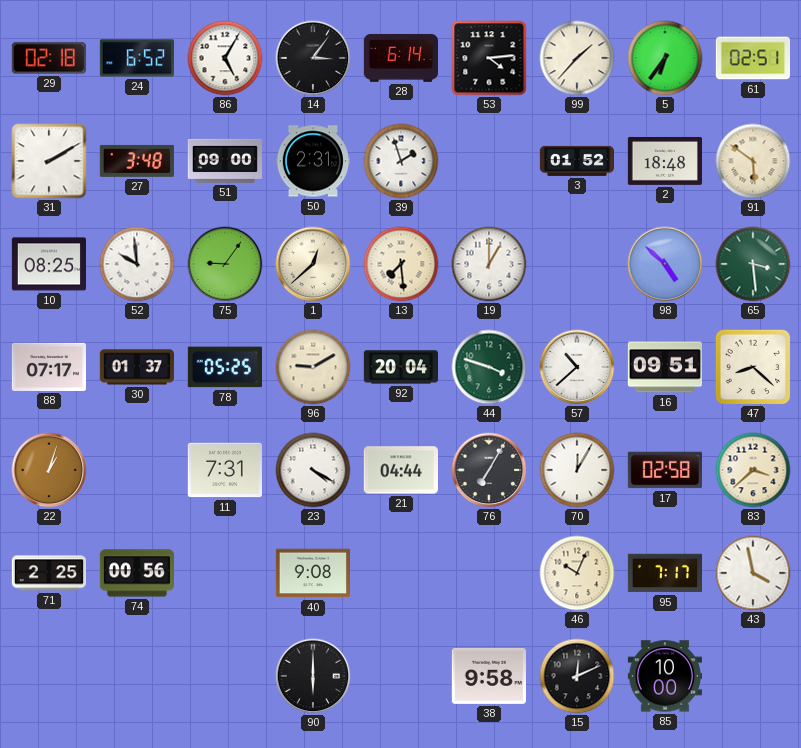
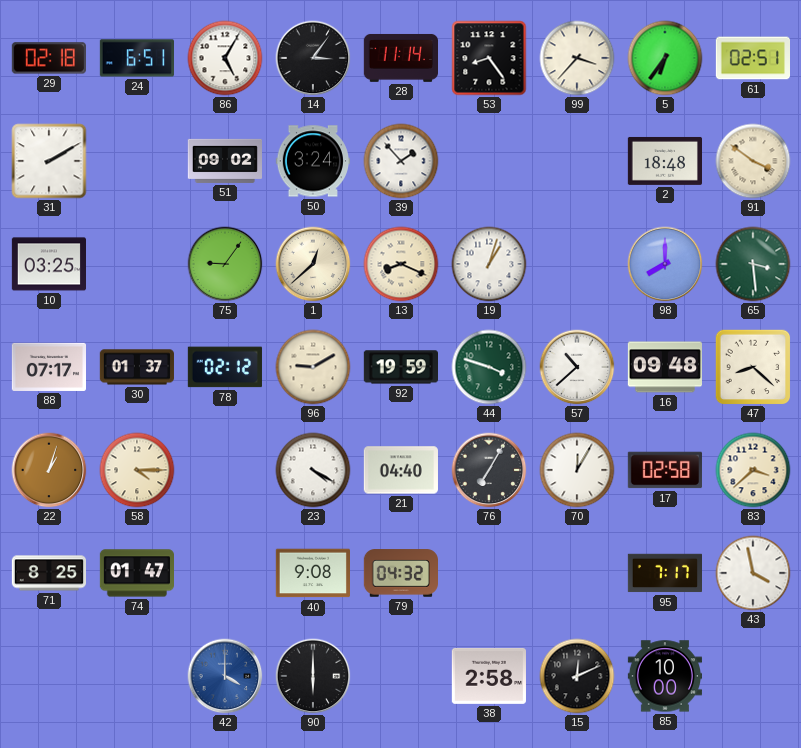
24: 6:52 -> 6:51
28: 6:14 -> 11:14
53: 4:14 -> 8:24
99: 1:37 -> 3:37
27: 3:48 -> none
51: 09:00 -> 09:02
50: 2:31 -> 3:24
39: 1:57 -> 1:53
3: 01:52 -> none
91: 5:51 -> 3:51
10: 08:25 -> 03:25
52: 9:59 -> none
13: 7:29 -> 8:19
19: 1:00 -> 1:03
98: 4:52 -> 8:00
78: 05:25 -> 02:12
92: 20:04 -> 19:59
16: 09:51 -> 09:48
58: none -> 4:15
11: 7:31 -> none
21: 04:44 -> 04:40
71: 2:25 -> 8:25
74: 00:56 -> 01:47
79: none -> 04:32
46: 10:04 -> none
42: none -> 4:00
38: 9:58 -> 2:58
